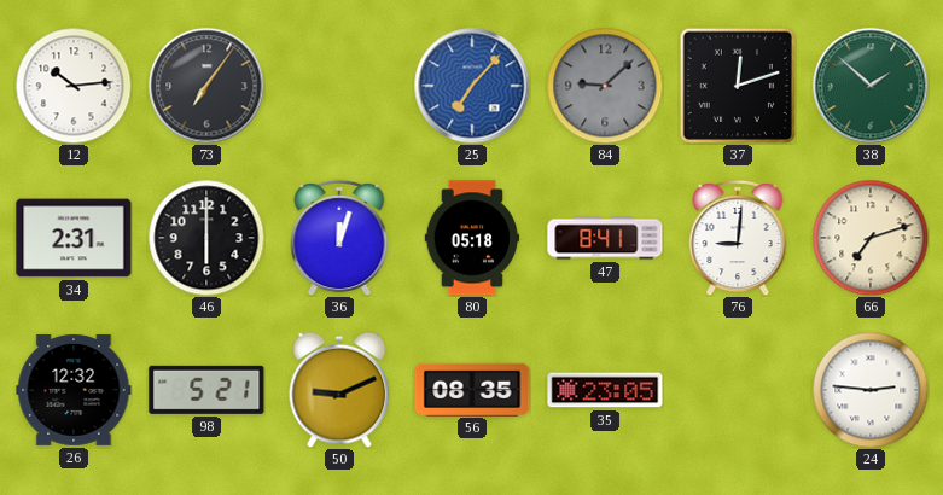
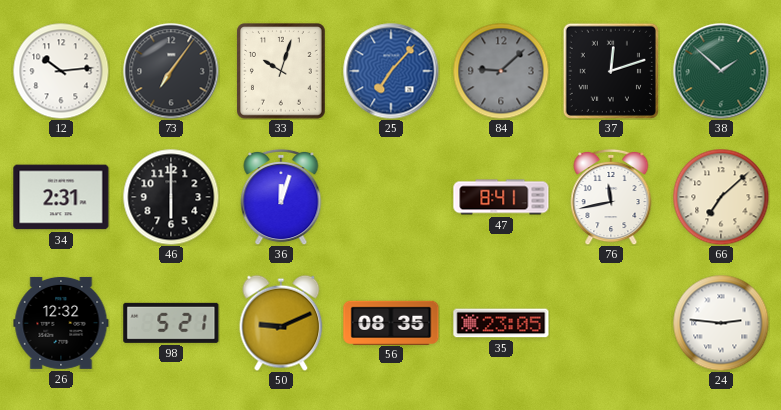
33: none -> 10:03
80: 05:18 -> none
76: 9:01 -> 11:43
66: 7:12 -> 7:08
